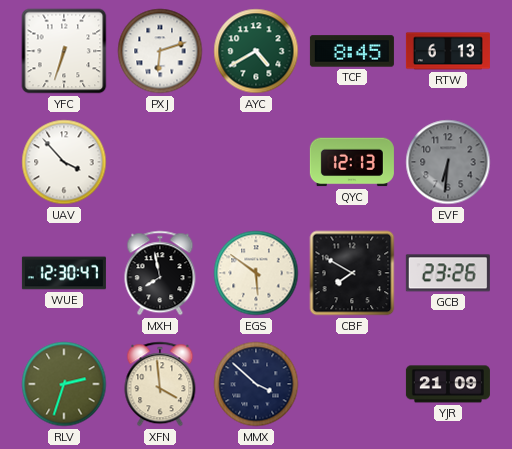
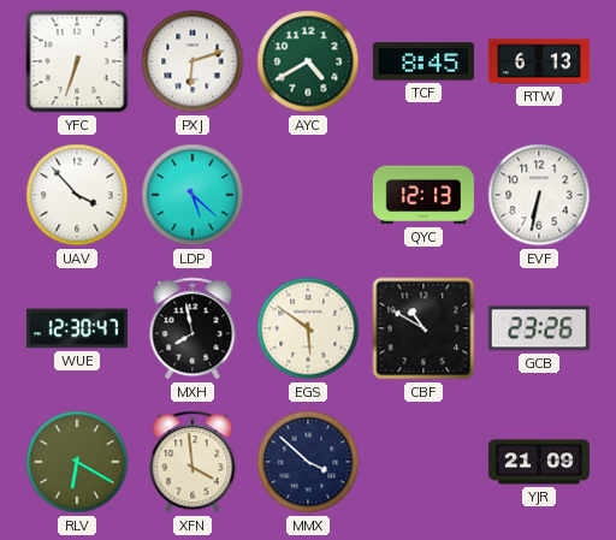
LDP: none -> 5:22
EVF: 6:31 -> 6:32
EVF dial: grey -> white
CBF: 7:50 -> 10:50
RLV: 2:33 -> 6:20
